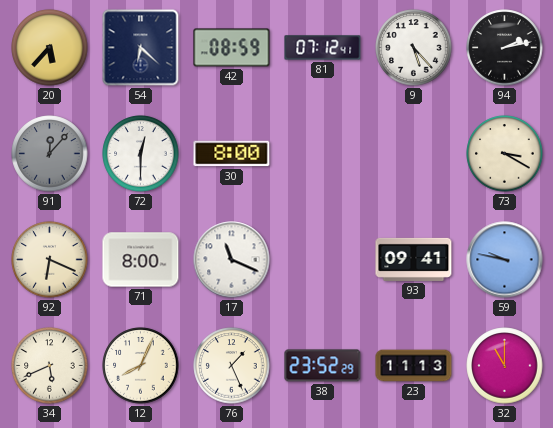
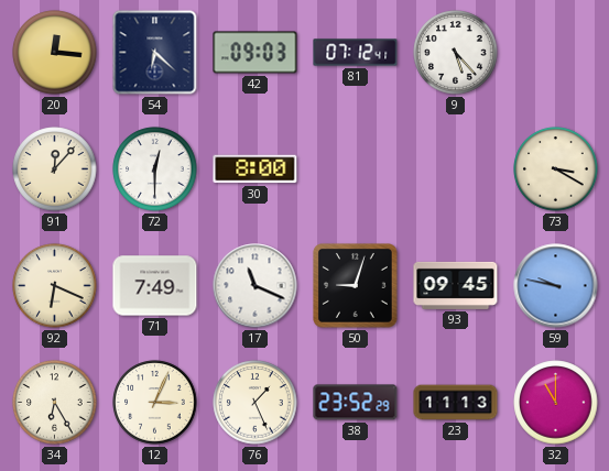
20: 5:37 -> 12:16
42: 08:59 -> 09:03
94: 2:13 -> none
91 dial: grey -> cream
71: 8:00 -> 7:49
50: none -> 9:03
93: 09:41 -> 09:45
34: 5:41 -> 6:25
12: 8:04 -> 3:04
